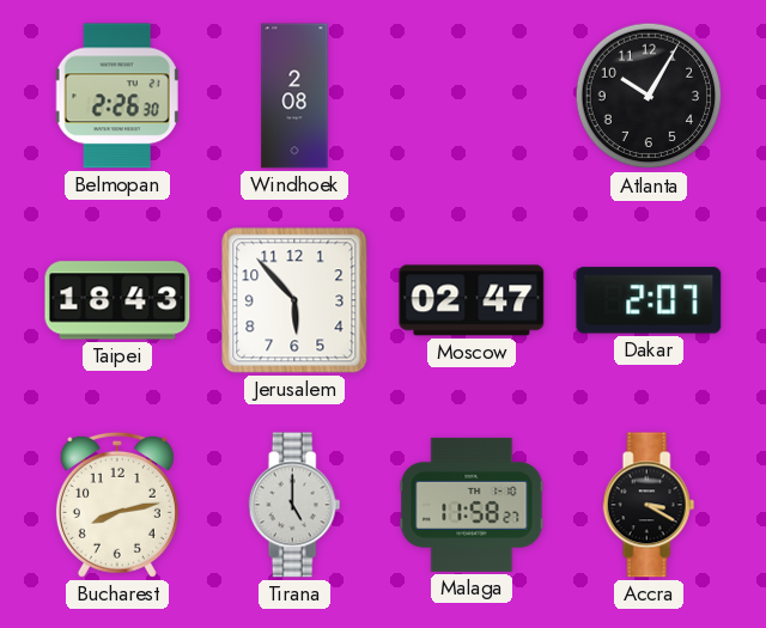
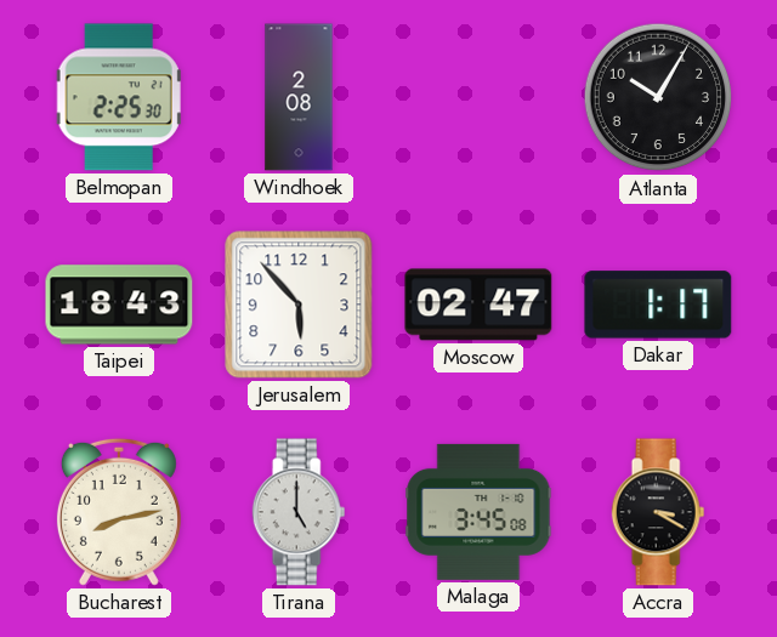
Belmopan: 2:26 -> 2:25
Dakar: 2:07 -> 1:17
Malaga: 11:58 -> 3:45
